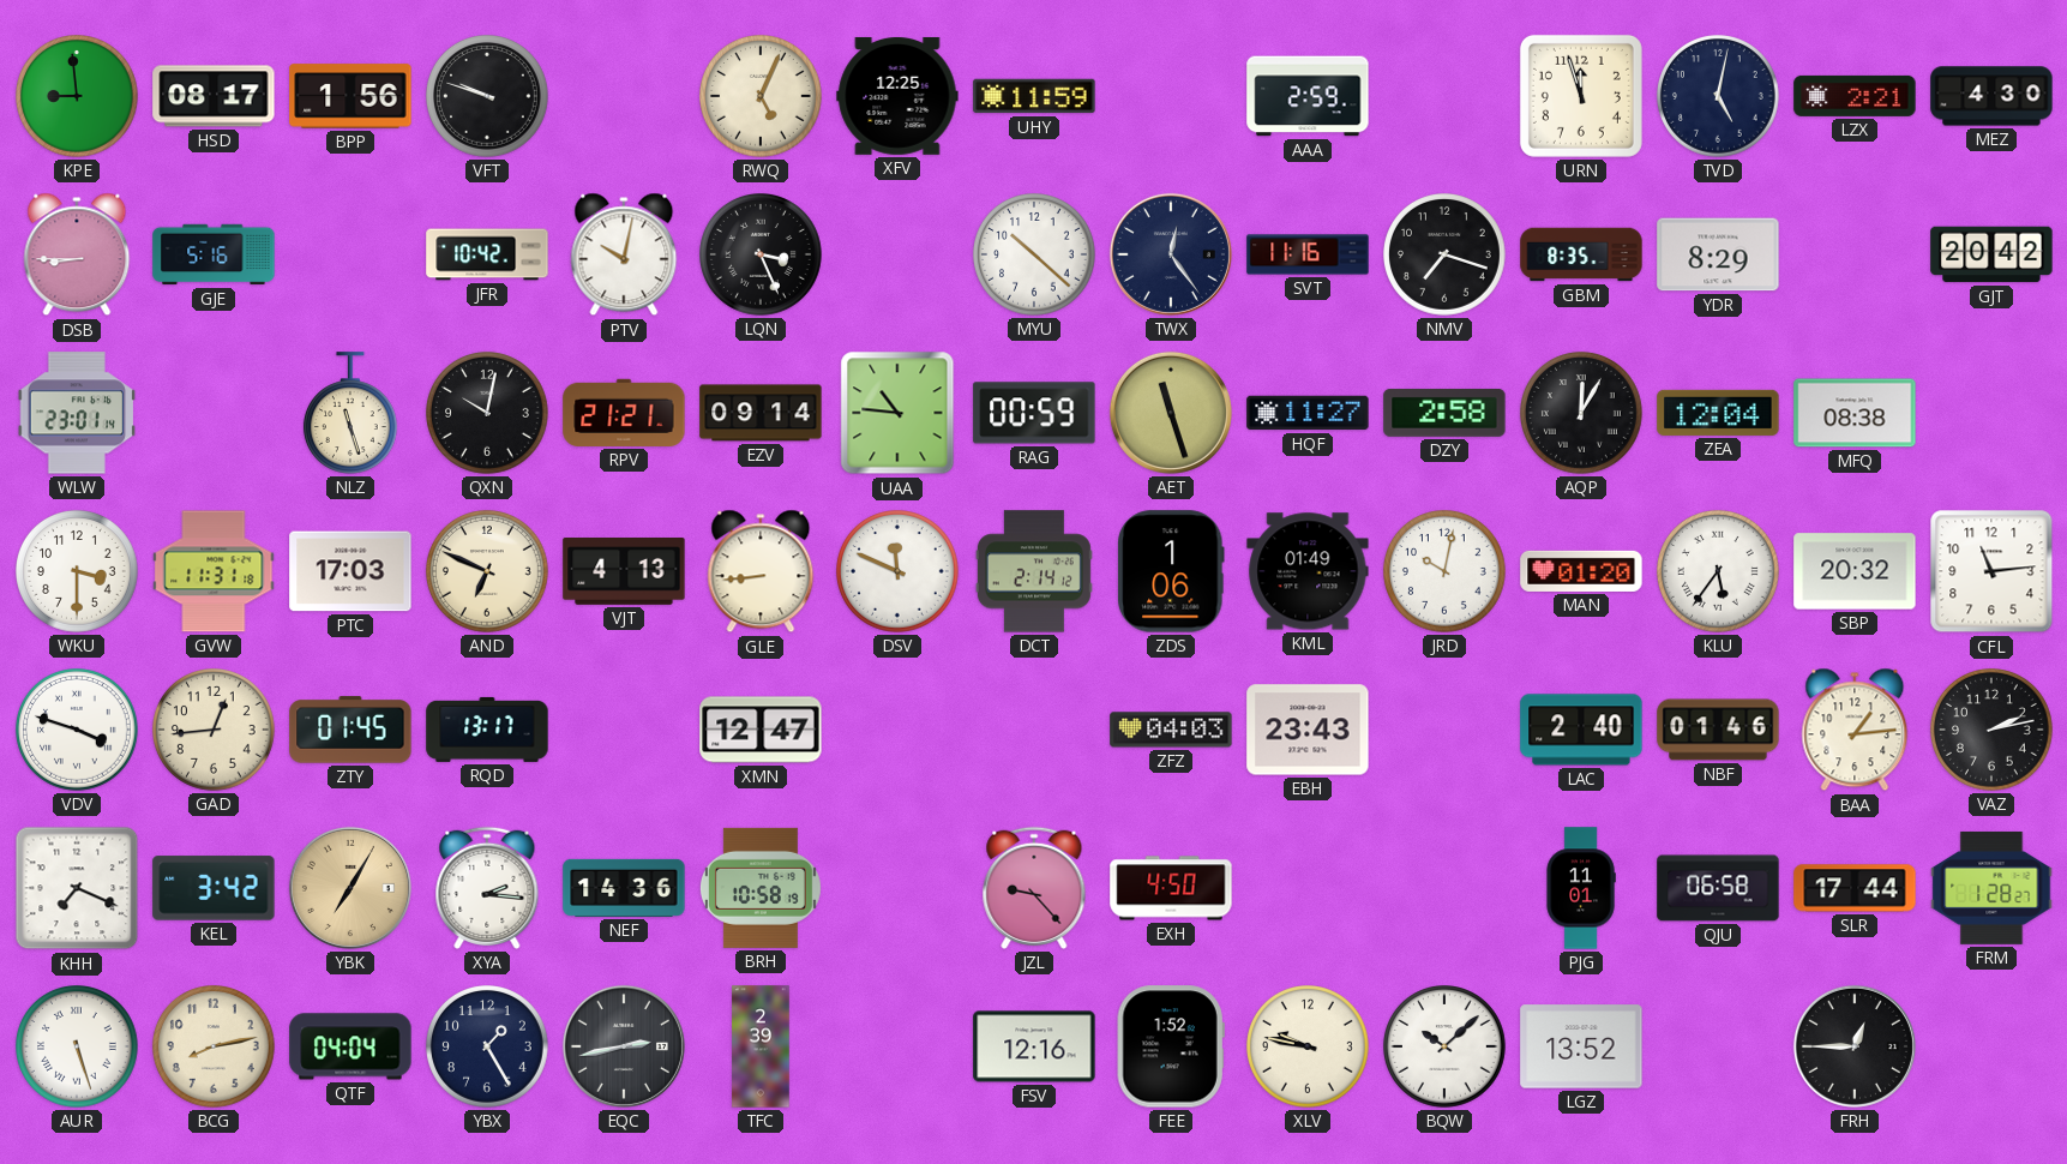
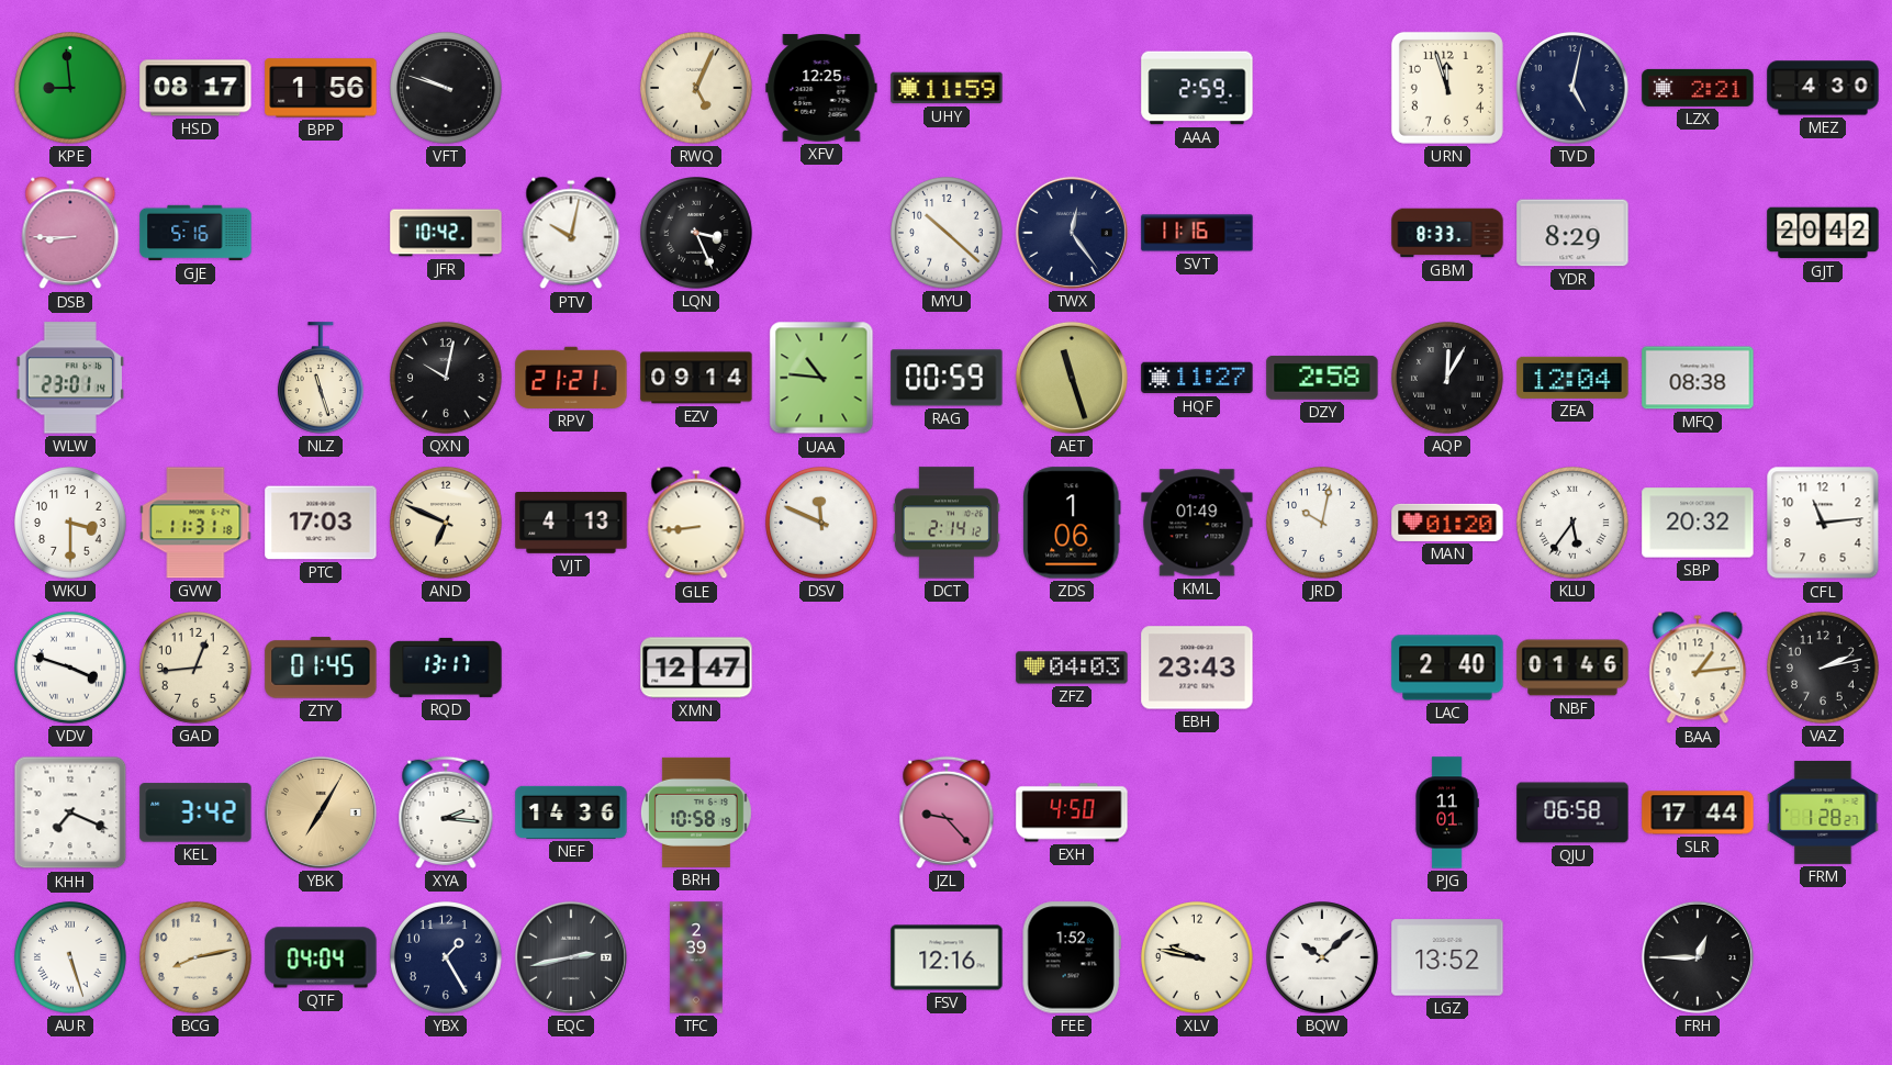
NMV: 7:18 -> none
GBM: 8:35 -> 8:33
